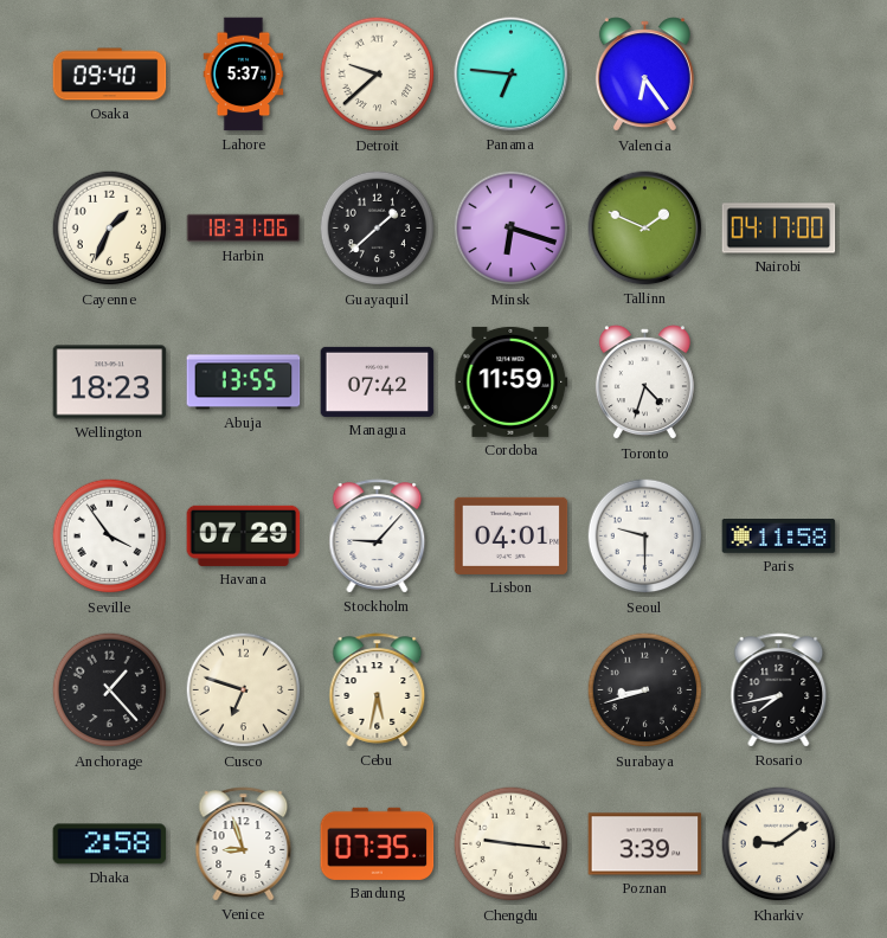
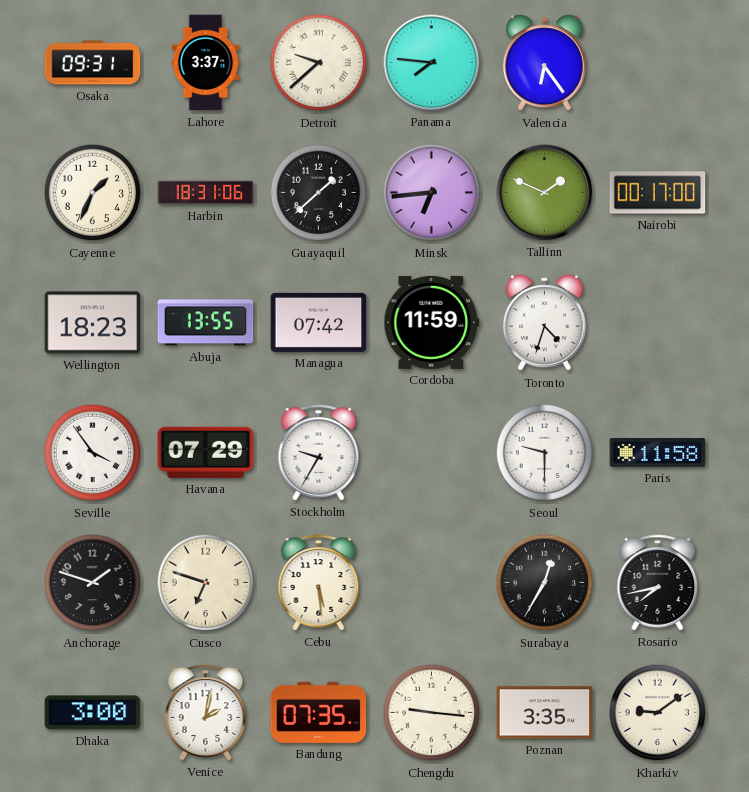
Osaka: 09:40 -> 09:31
Lahore: 5:37 -> 3:37
Panama: 6:46 -> 7:46
Minsk: 6:18 -> 6:44
Nairobi: 04:17 -> 00:17
Stockholm: 9:07 -> 9:35
Lisbon: 04:01 -> none
Anchorage: 1:23 -> 1:48
Cebu: 5:32 -> 5:29
Surabaya: 8:42 -> 12:35
Dhaka: 2:58 -> 3:00
Venice: 8:57 -> 2:02
Poznan: 3:39 -> 3:35
